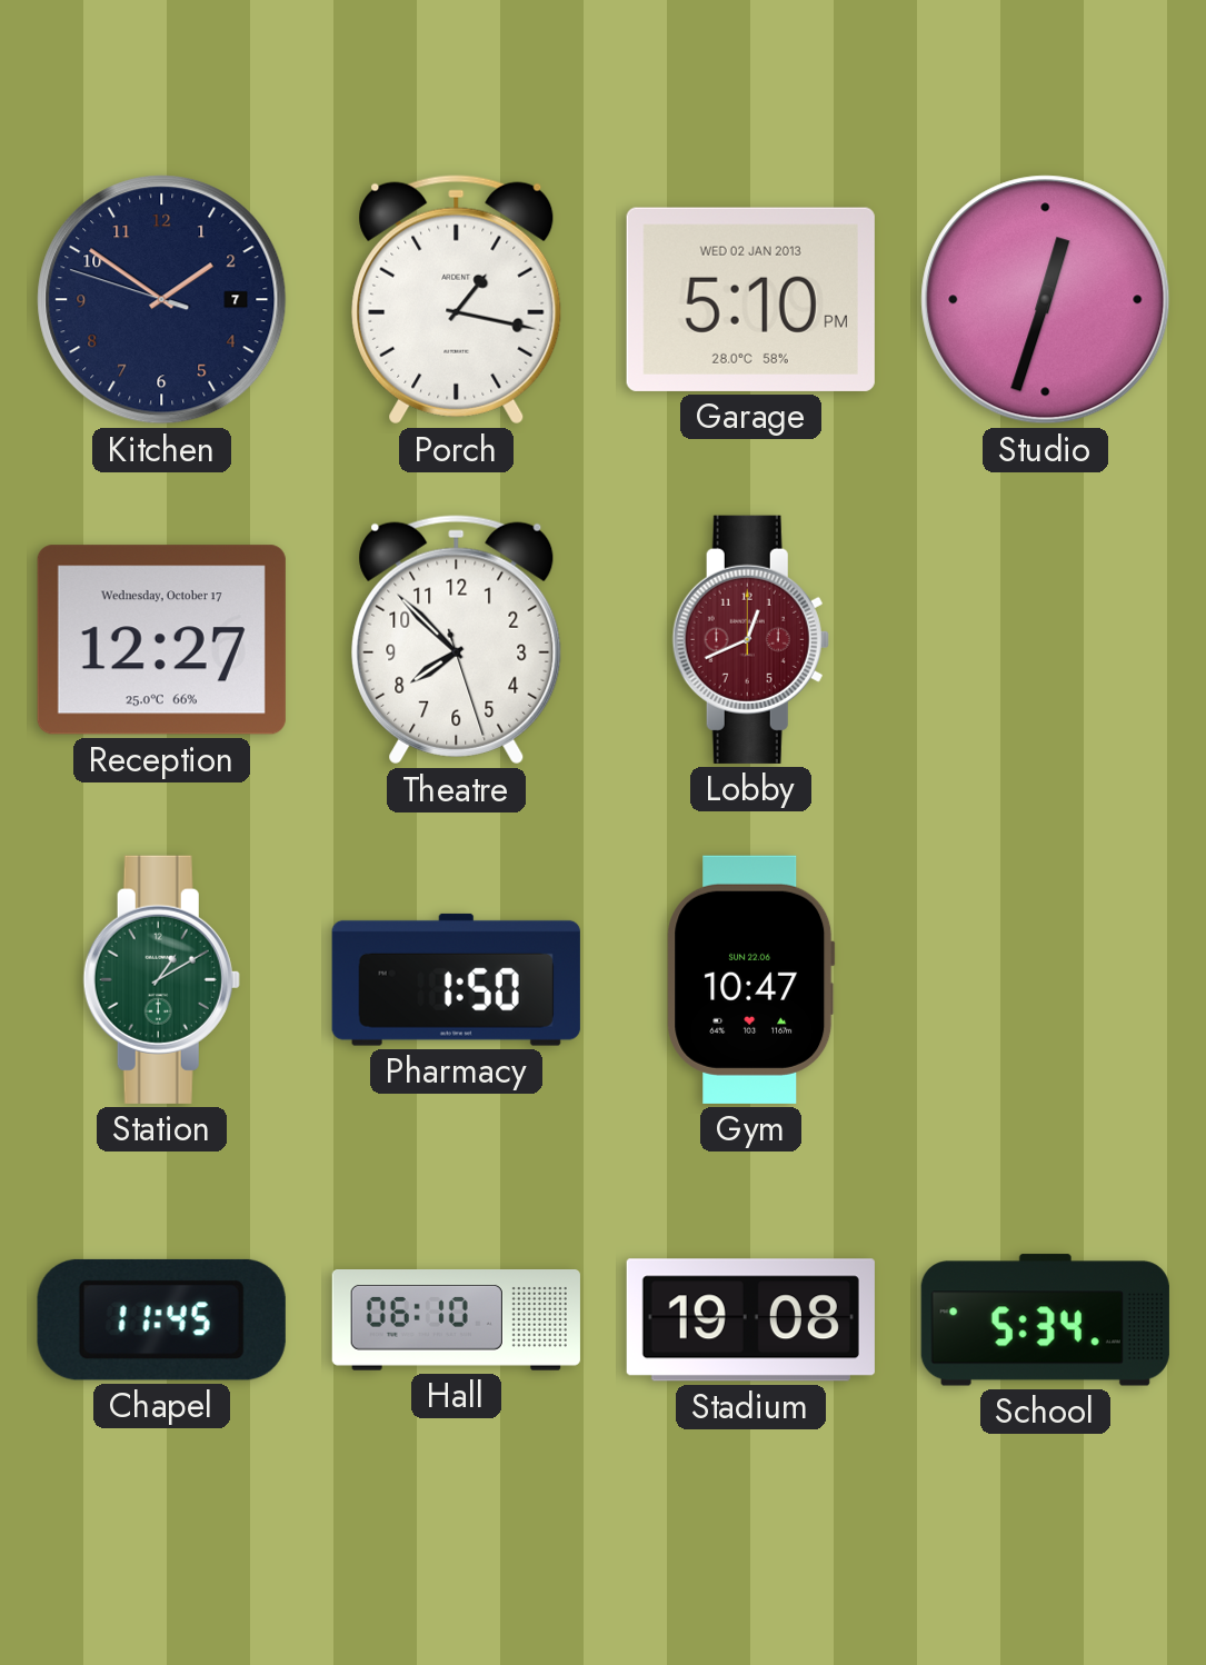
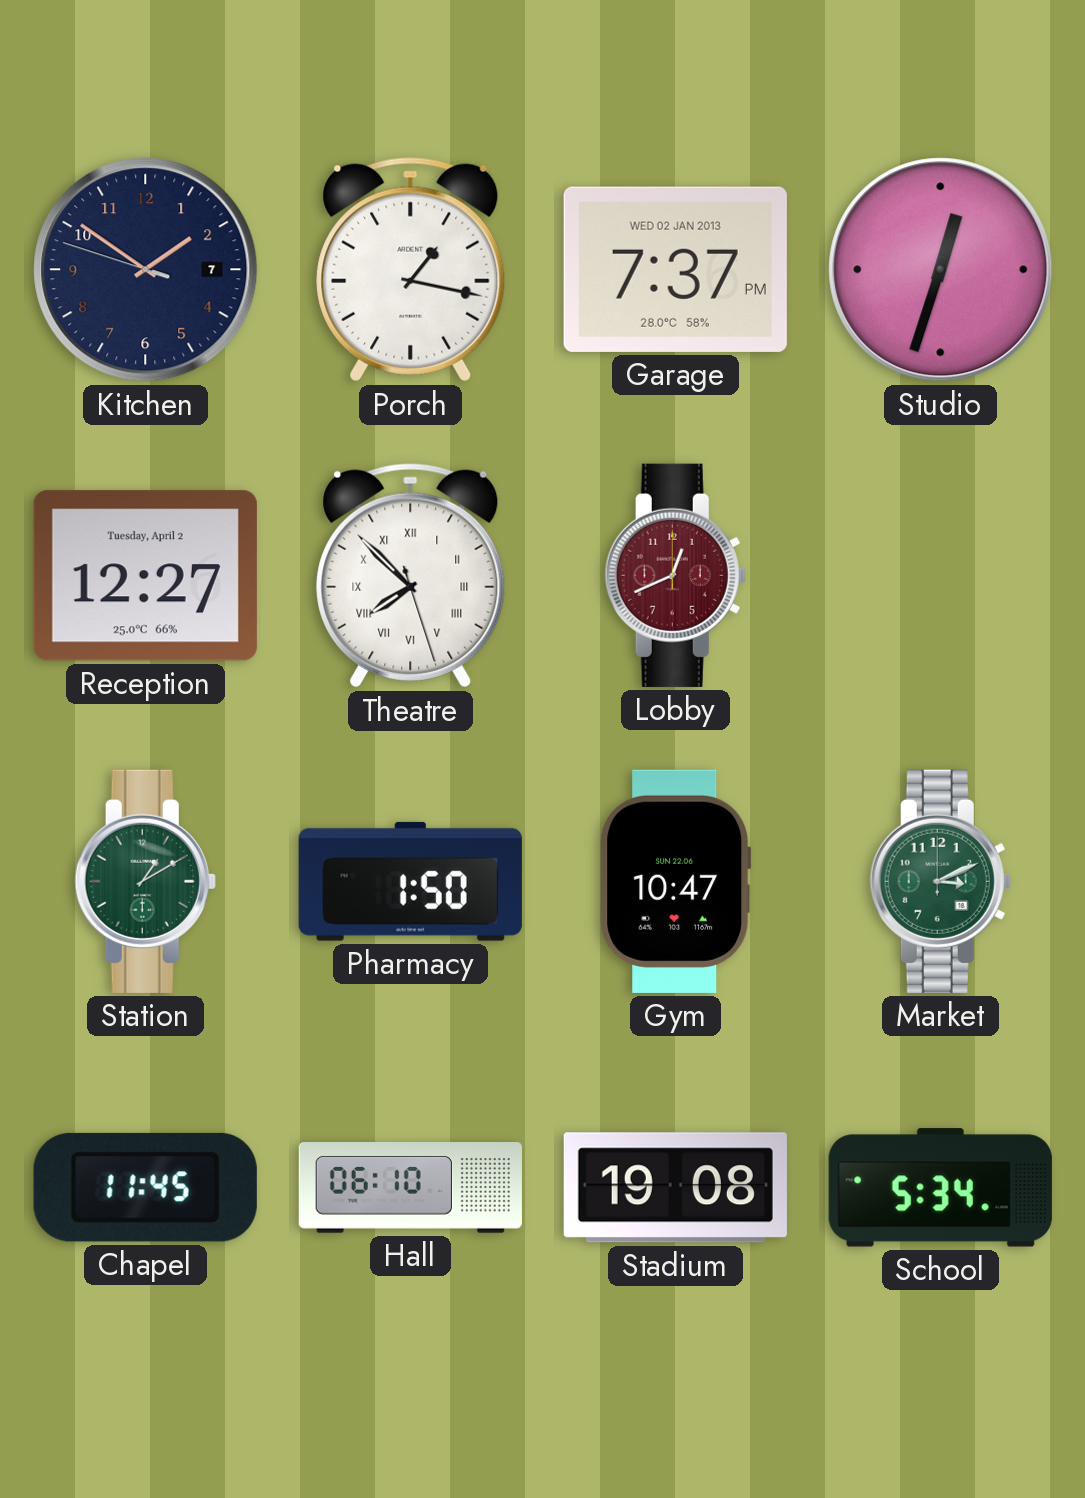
Garage: 5:10 -> 7:37
Reception date: Wednesday, October 17 -> Tuesday, April 2
Theatre numerals: Arabic -> Roman
Market: none -> 3:11
